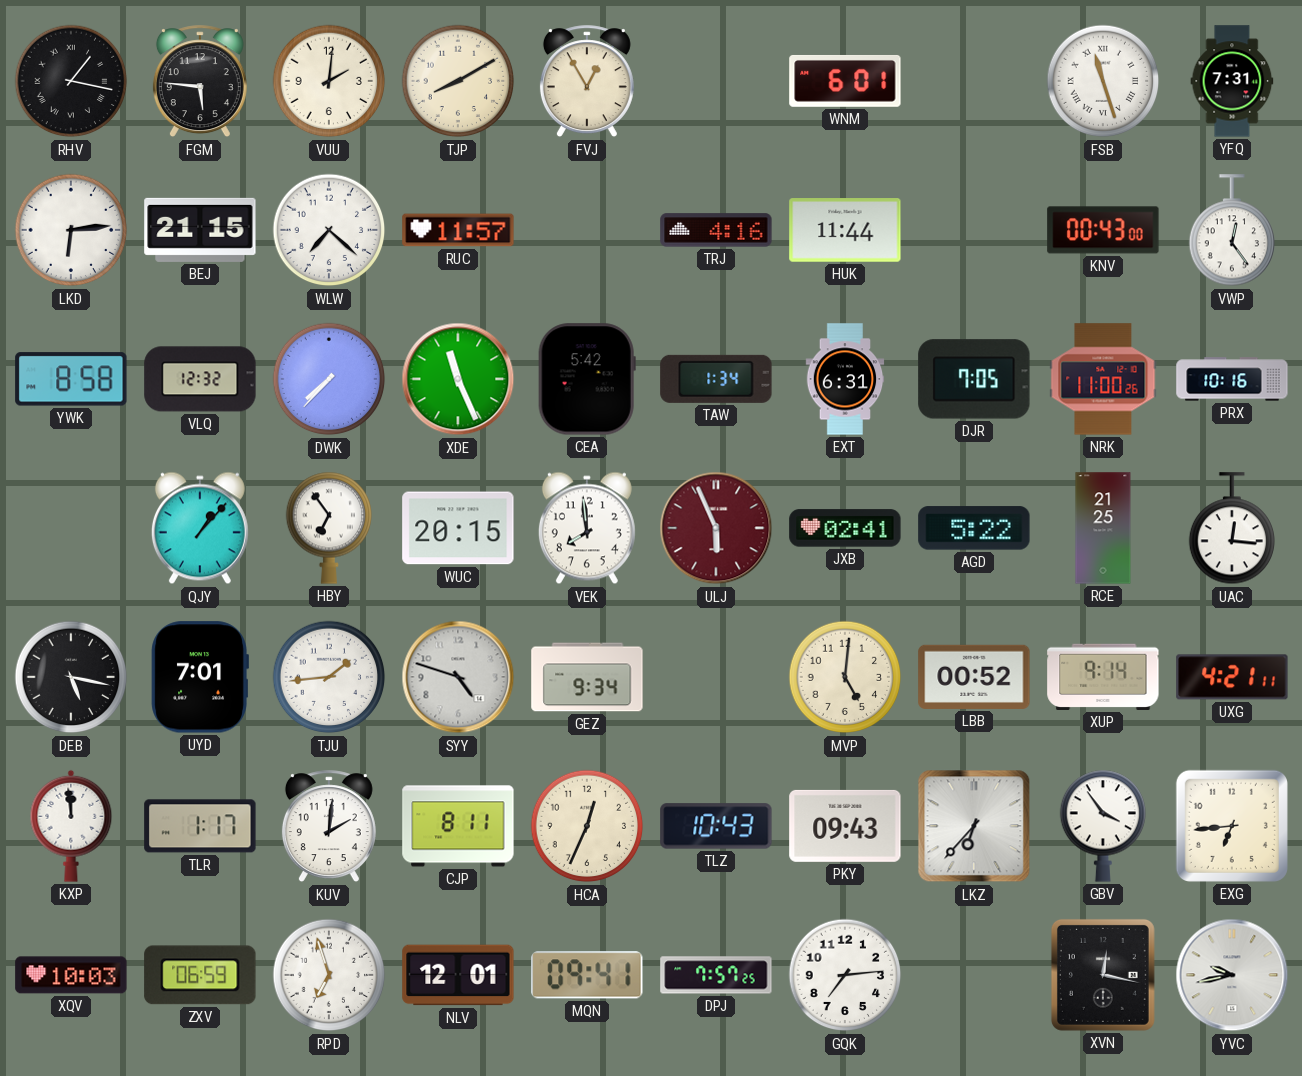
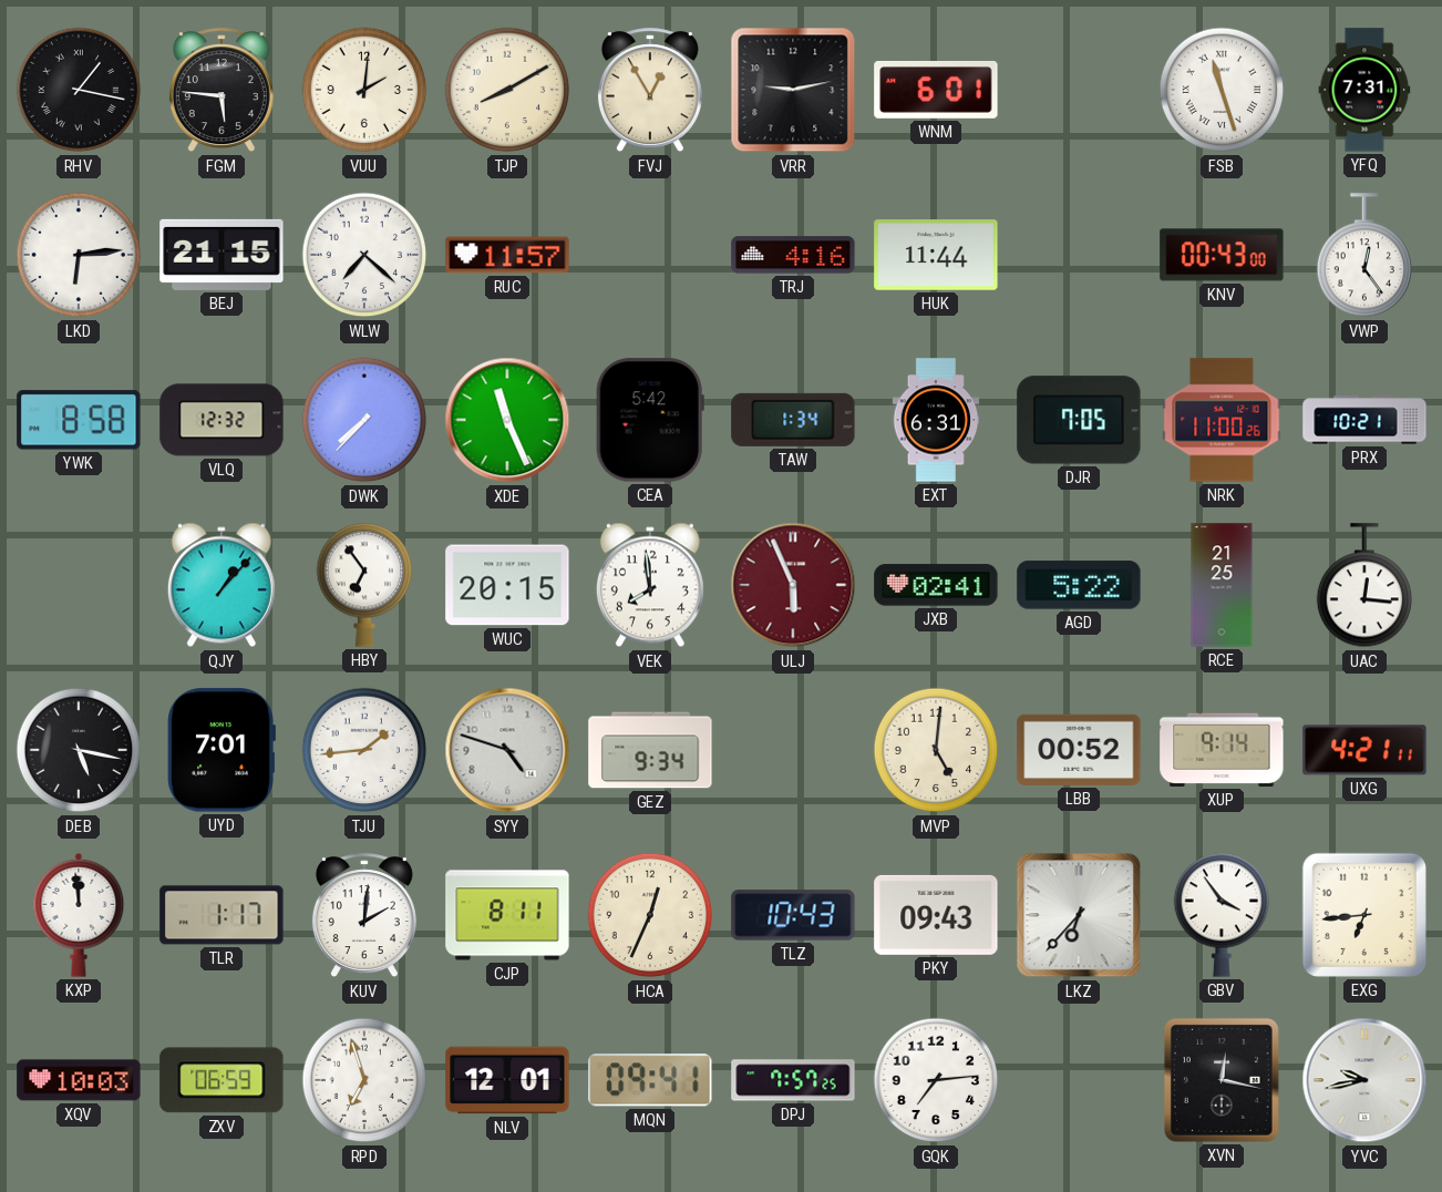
VRR: none -> 9:13
PRX: 10:16 -> 10:21
